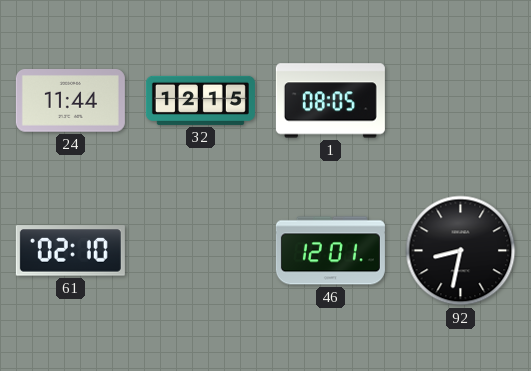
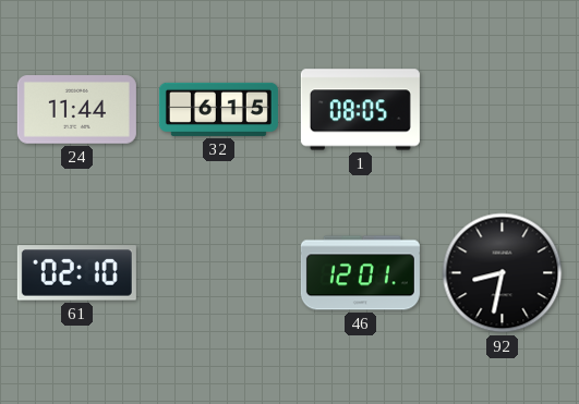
32: 12:15 -> 6:15
